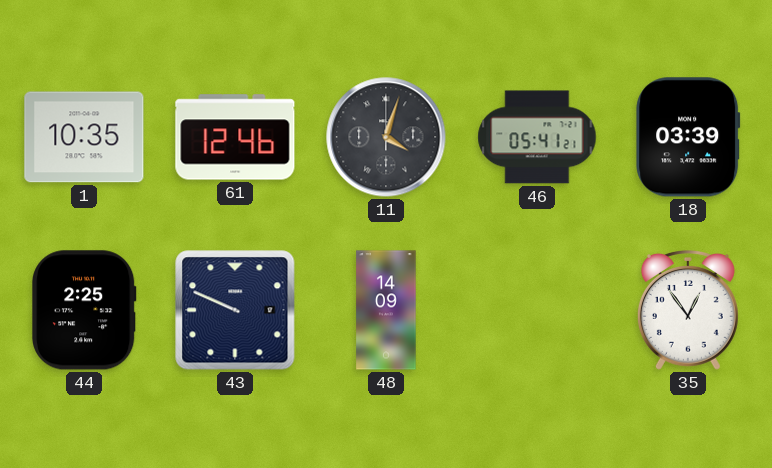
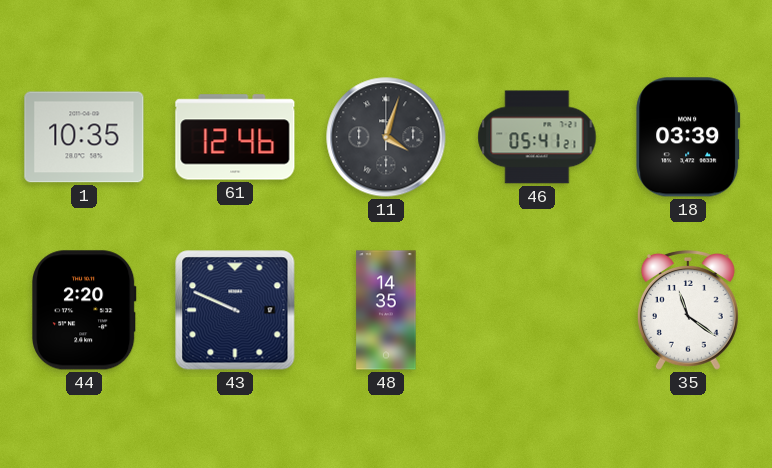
44: 2:25 -> 2:20
48: 14:09 -> 14:35
35: 12:54 -> 11:21
